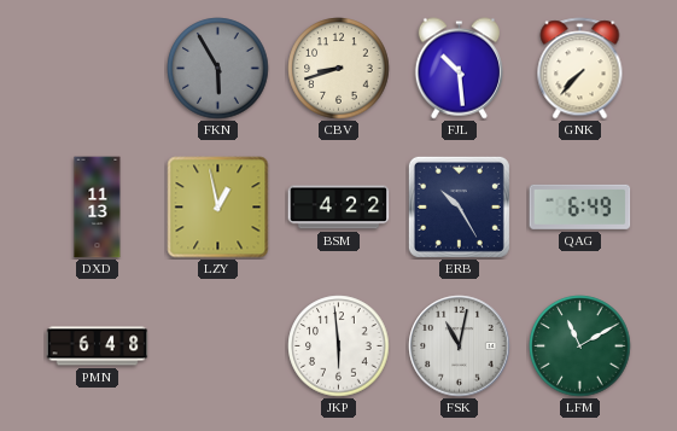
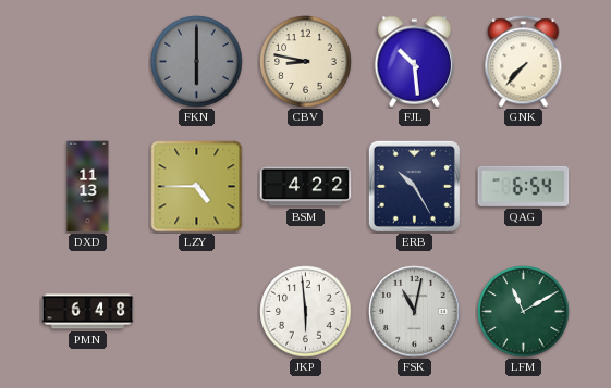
FKN: 5:55 -> 6:00
CBV: 8:42 -> 8:47
LZY: 12:58 -> 4:45
QAG: 6:49 -> 6:54
